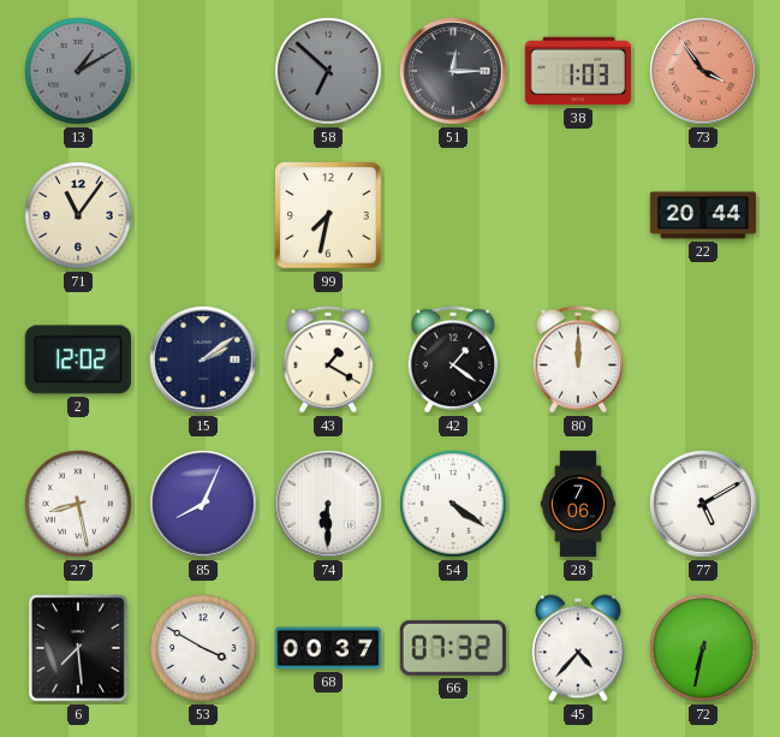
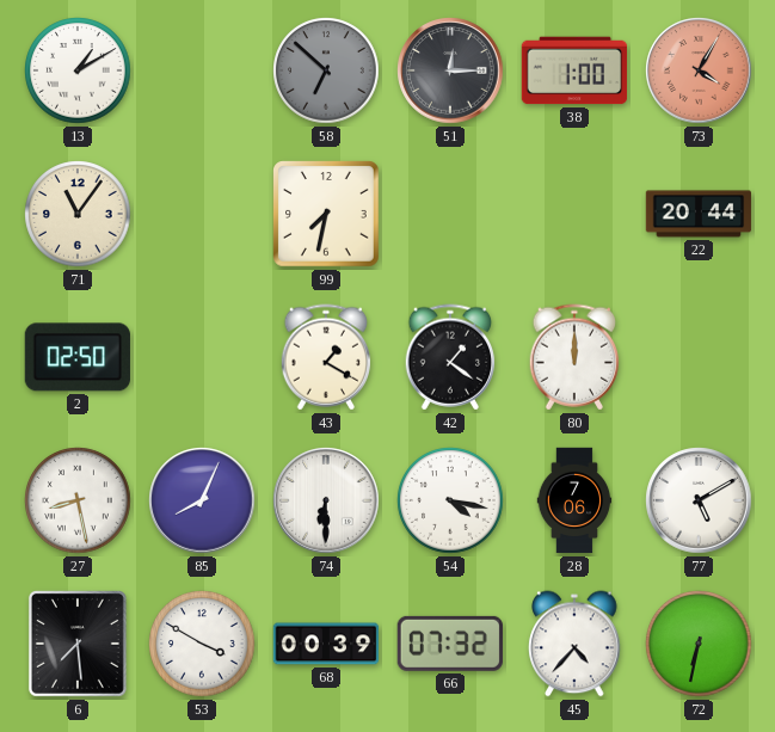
13 dial: grey -> white
38: 1:03 -> 1:00
73: 3:54 -> 4:05
2: 12:02 -> 02:50
15: 2:09 -> none
54: 4:21 -> 4:17
68: 00:37 -> 00:39
